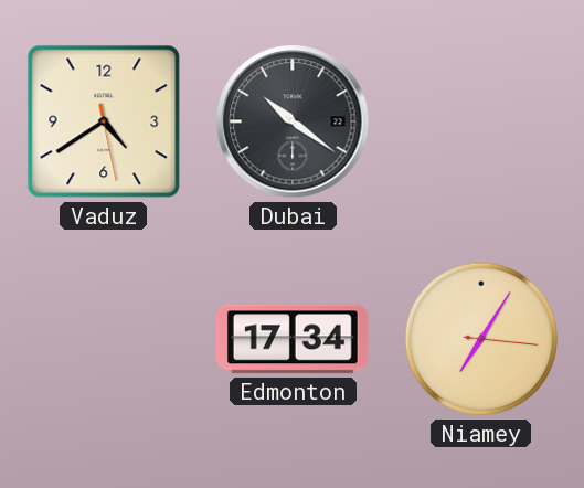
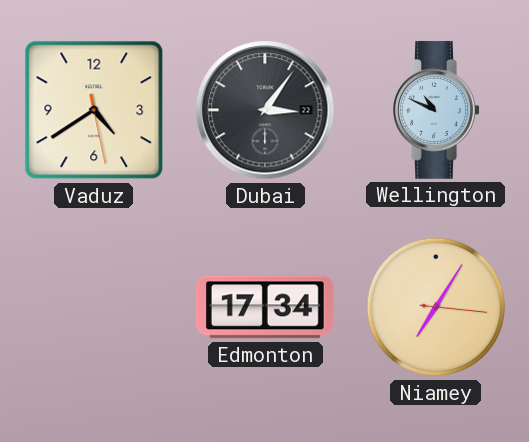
Dubai: 10:21 -> 3:06
Wellington: none -> 10:49
